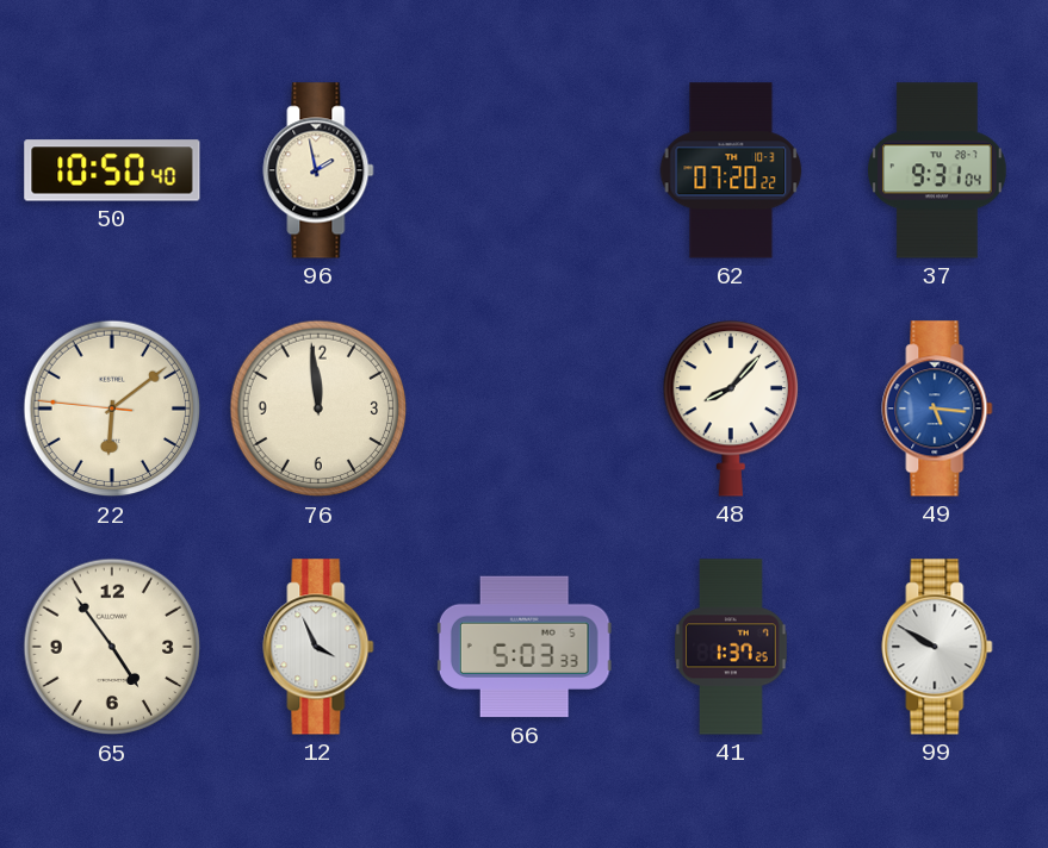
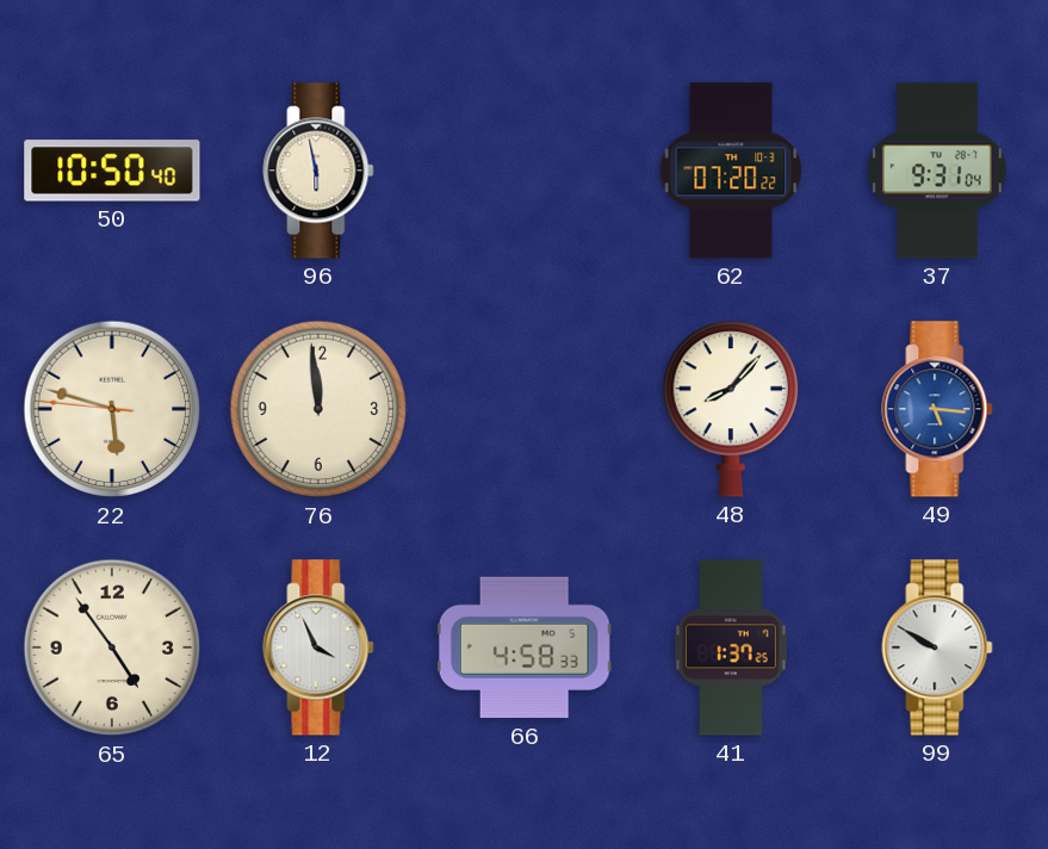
96: 1:58 -> 5:58
22: 6:08 -> 5:47
66: 5:03 -> 4:58
